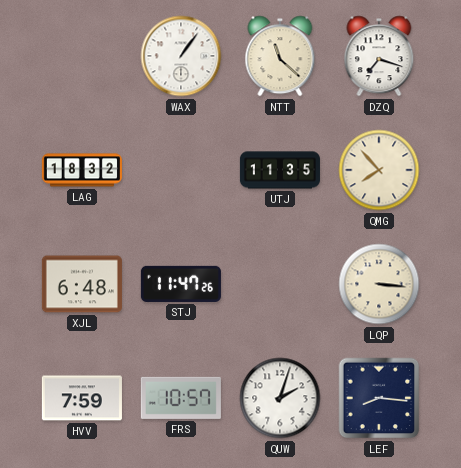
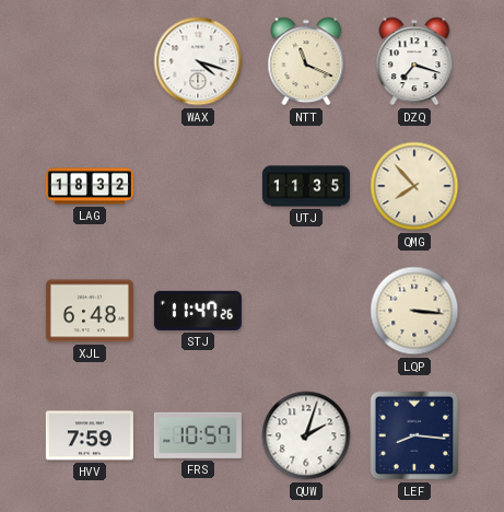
WAX: 1:06 -> 4:18
NTT: 11:22 -> 11:19
